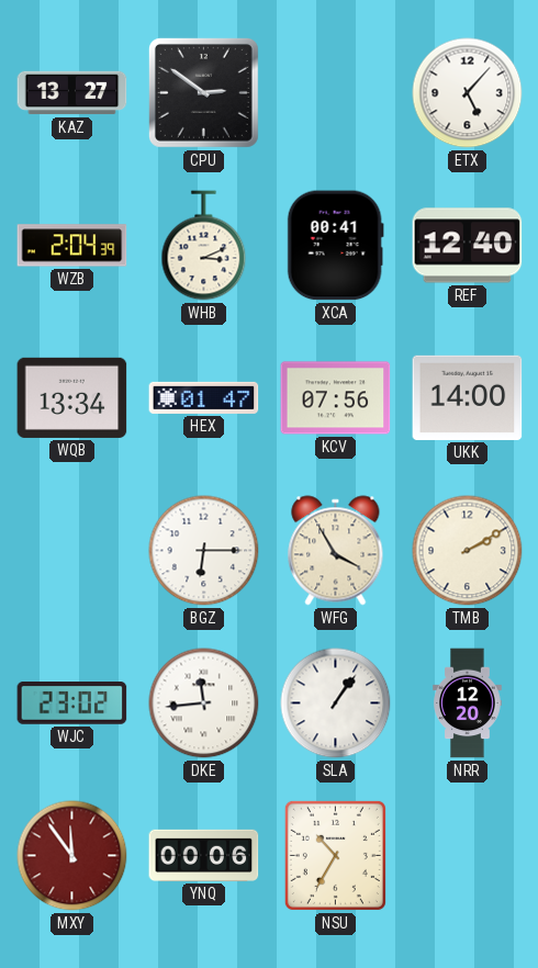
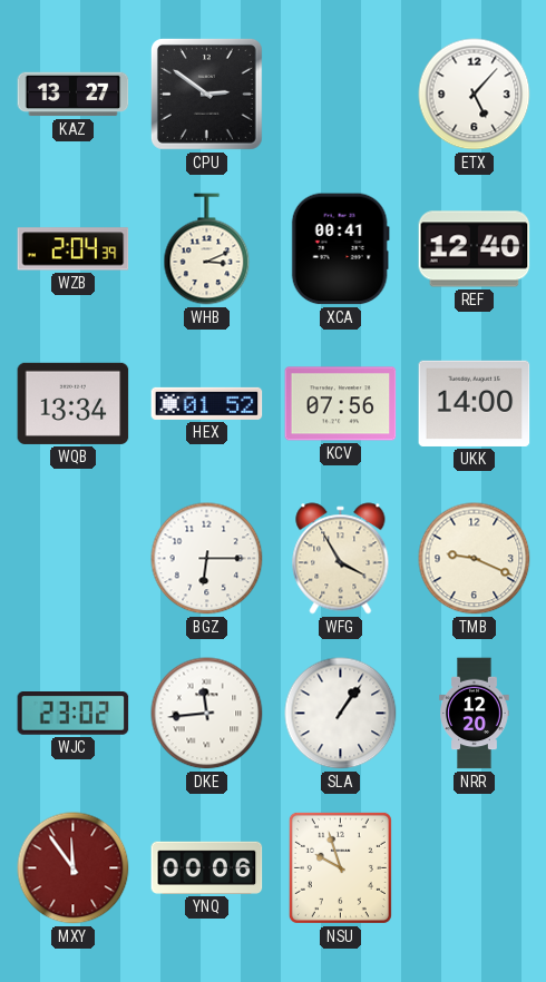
HEX: 01:47 -> 01:52
TMB: 2:10 -> 9:19
NSU: 10:35 -> 9:57
